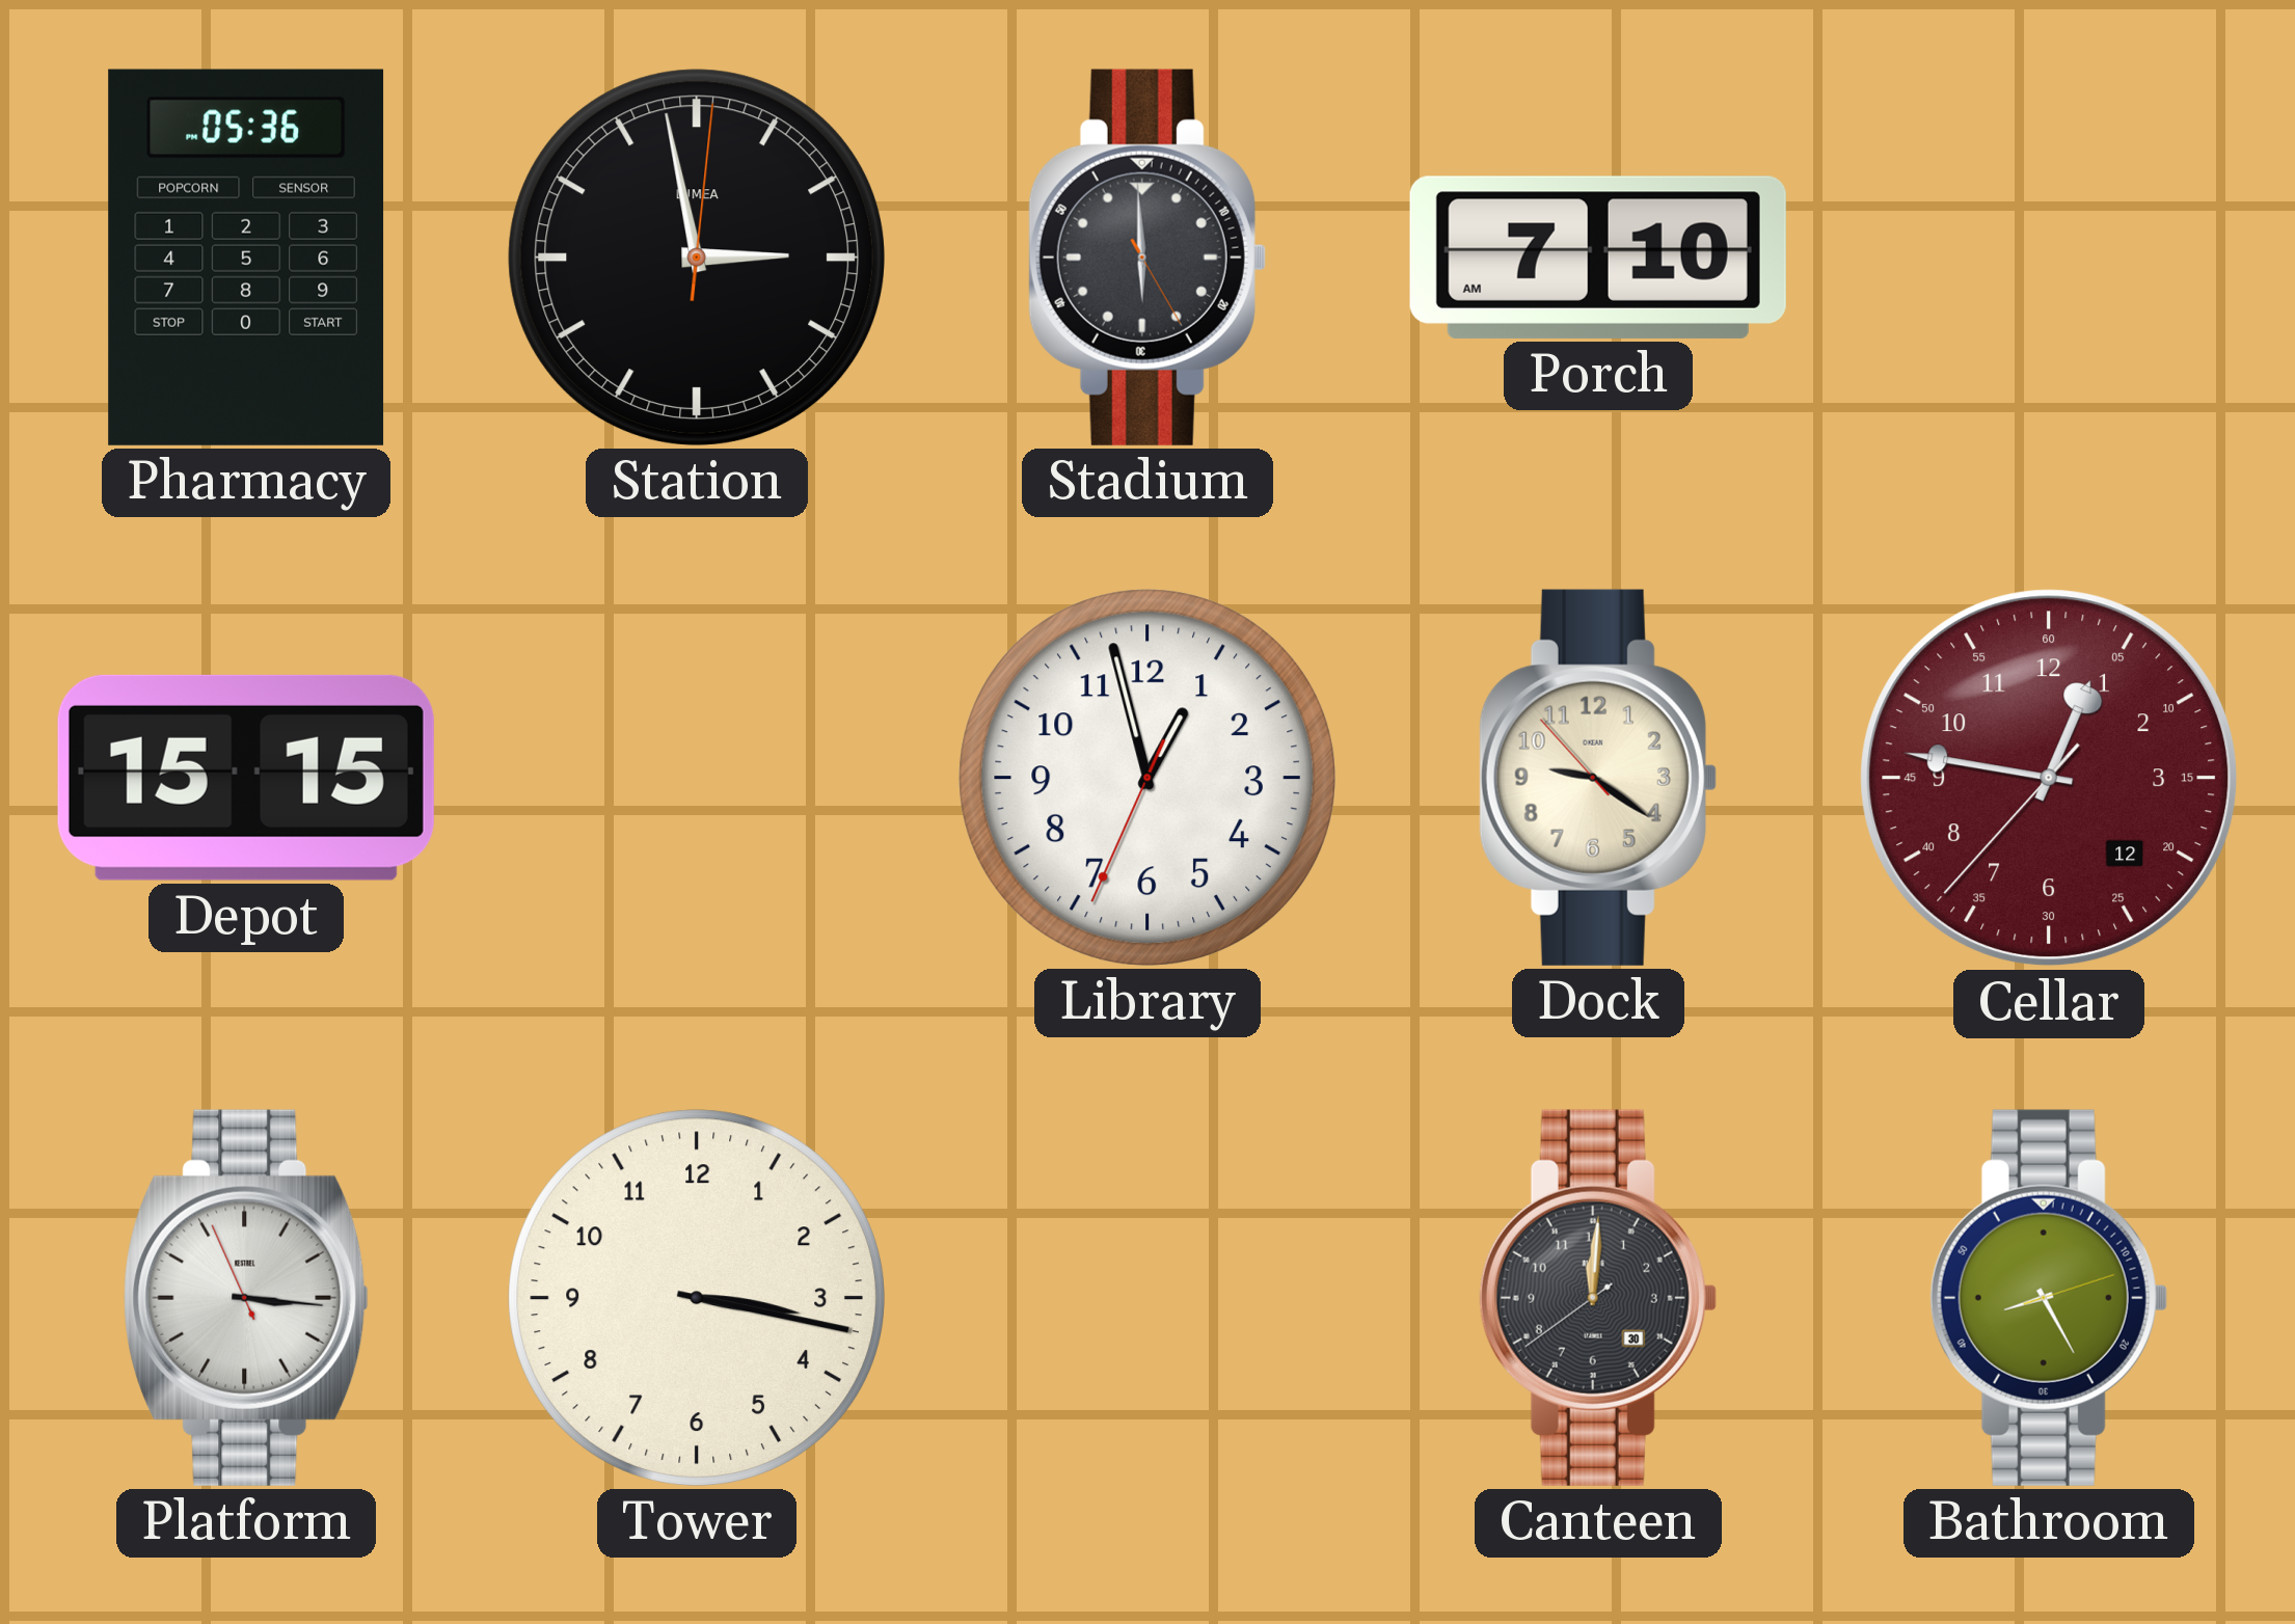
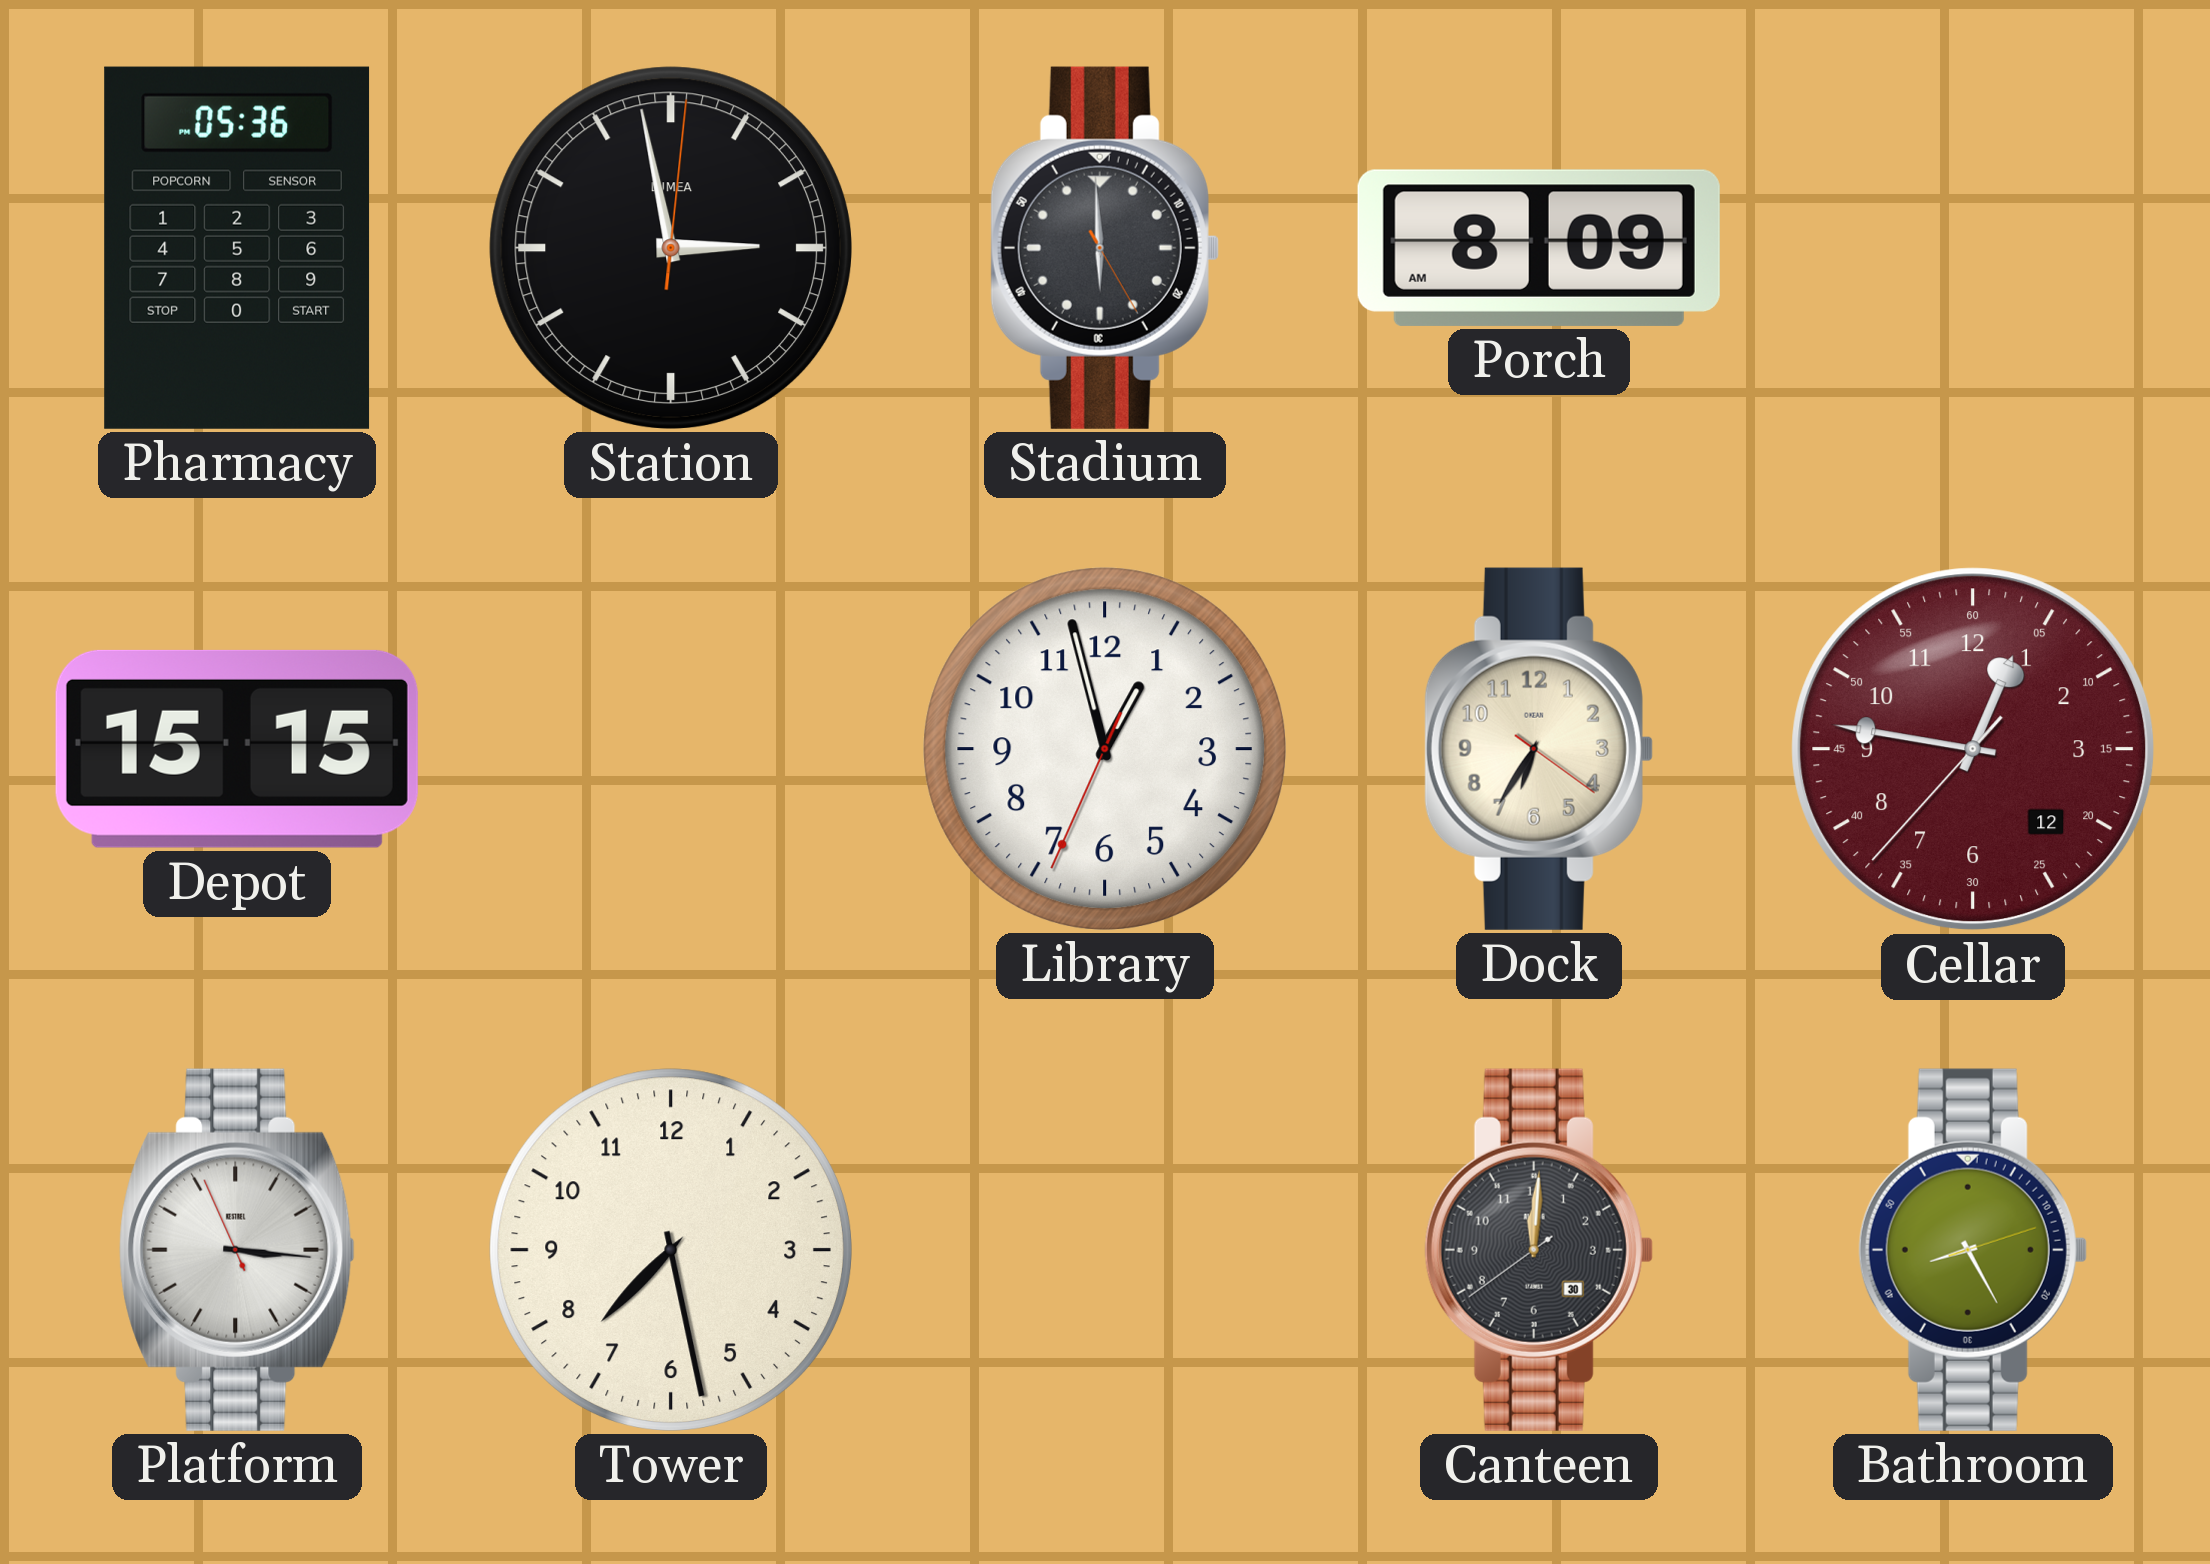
Porch: 7:10 -> 8:09
Dock: 9:20 -> 6:35
Tower: 3:17 -> 7:28
